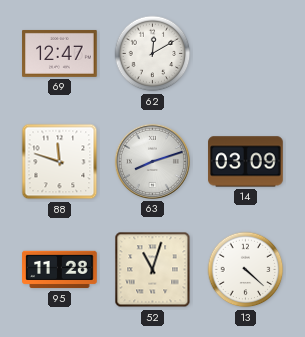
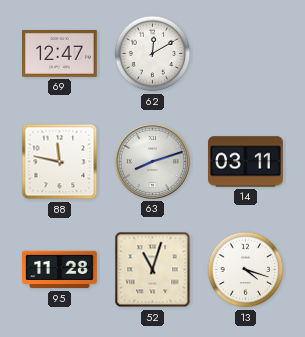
88: 11:48 -> 11:47
14: 03:09 -> 03:11
13: 4:22 -> 4:18
